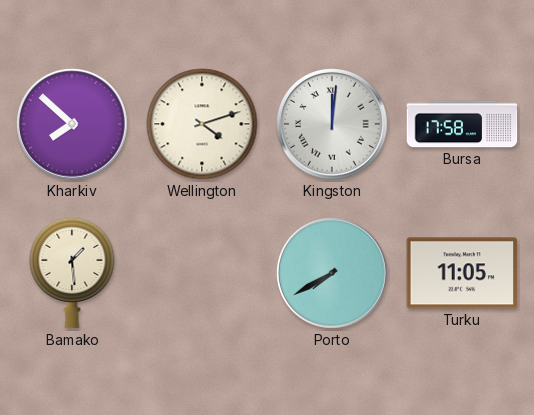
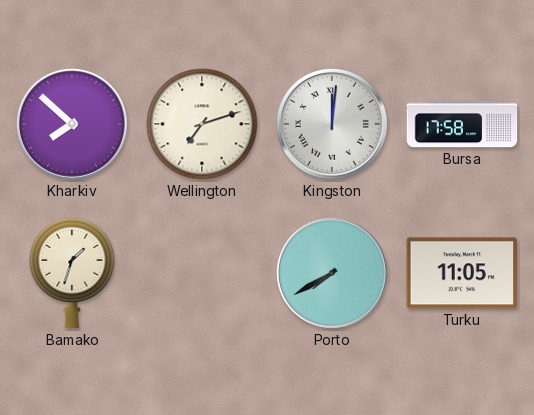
Wellington: 4:12 -> 7:12
Bamako: 1:29 -> 1:33
